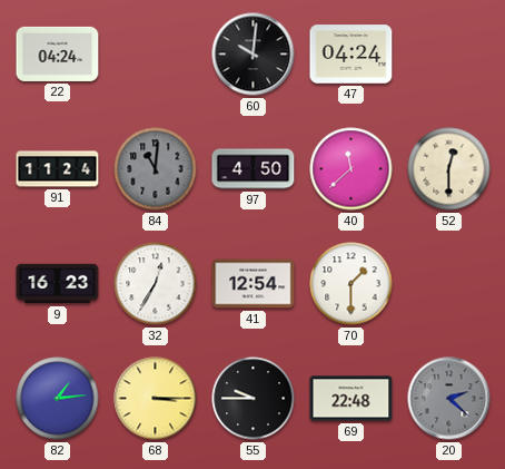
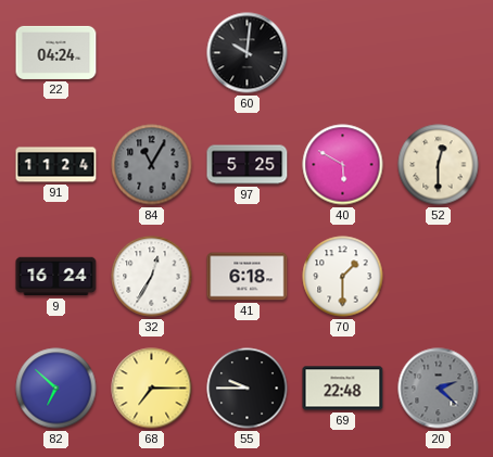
47: 04:24 -> none
84: 11:01 -> 11:05
97: 4:50 -> 5:25
40: 11:38 -> 5:50
9: 16:23 -> 16:24
41: 12:54 -> 6:18
82: 1:14 -> 6:52
68: 3:15 -> 7:15
